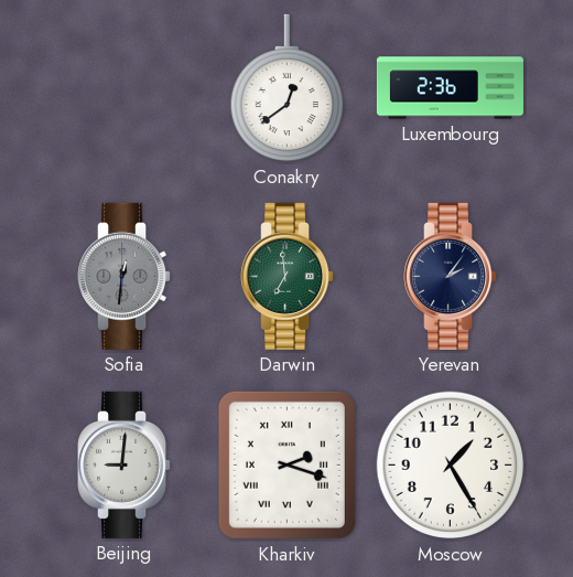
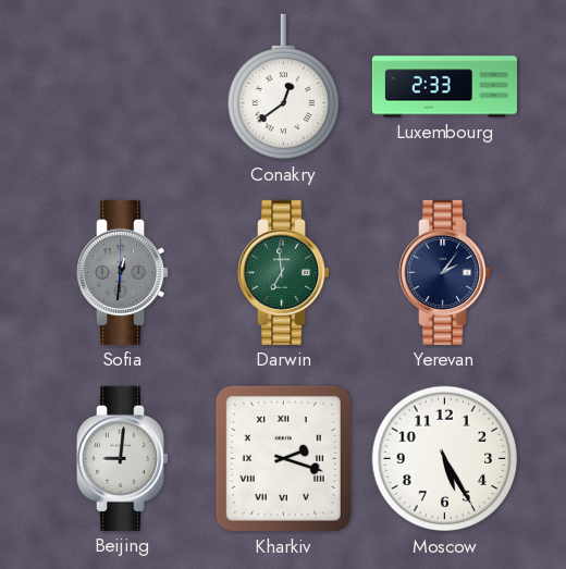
Luxembourg: 2:36 -> 2:33
Moscow: 1:25 -> 5:25
